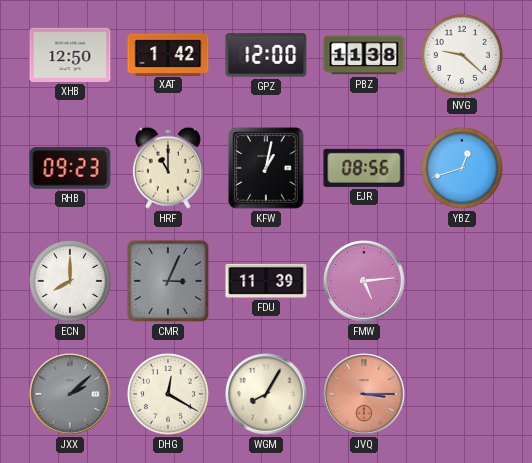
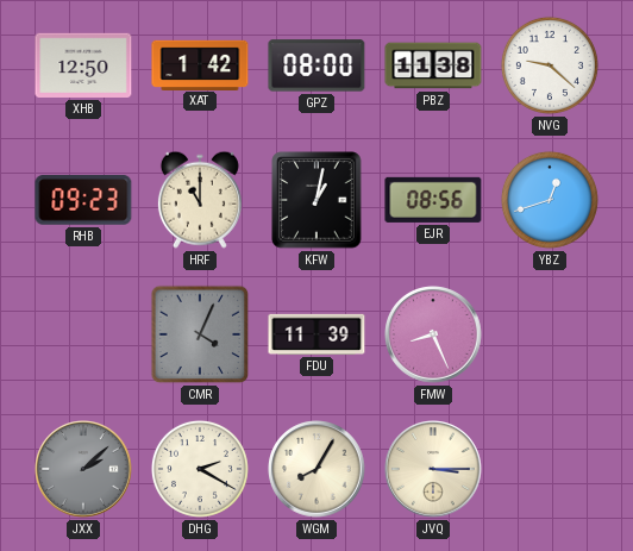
GPZ: 12:00 -> 08:00
ECN: 8:00 -> none
CMR: 3:04 -> 4:04
FMW: 5:14 -> 8:26
DHG: 12:20 -> 2:20
JVQ dial: salmon -> cream
